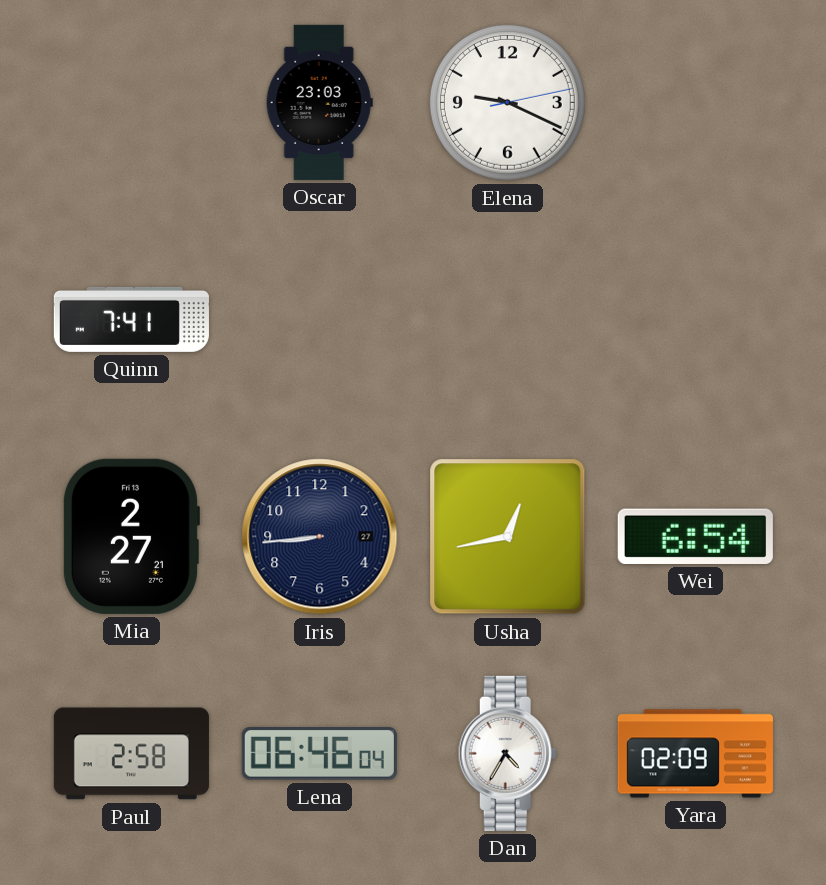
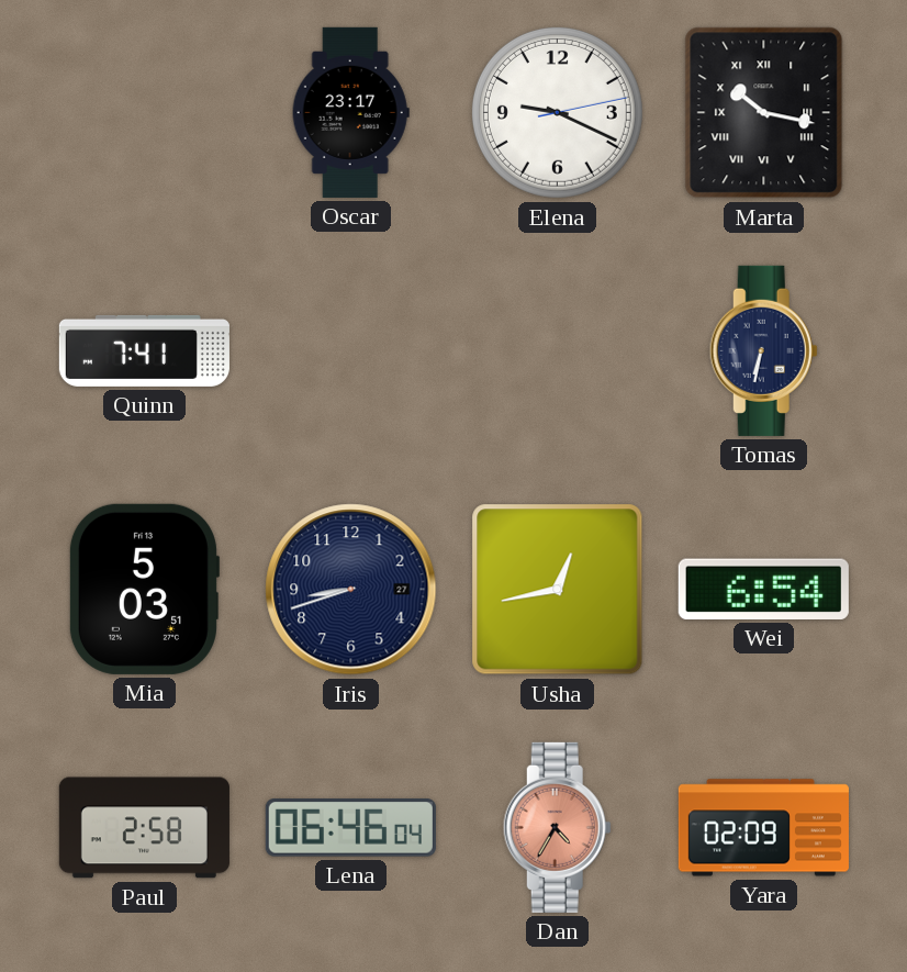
Oscar: 23:03 -> 23:17
Marta: none -> 10:17
Tomas: none -> 6:32
Mia: 2:27 -> 5:03
Iris: 8:44 -> 8:42
Dan dial: white -> salmon
